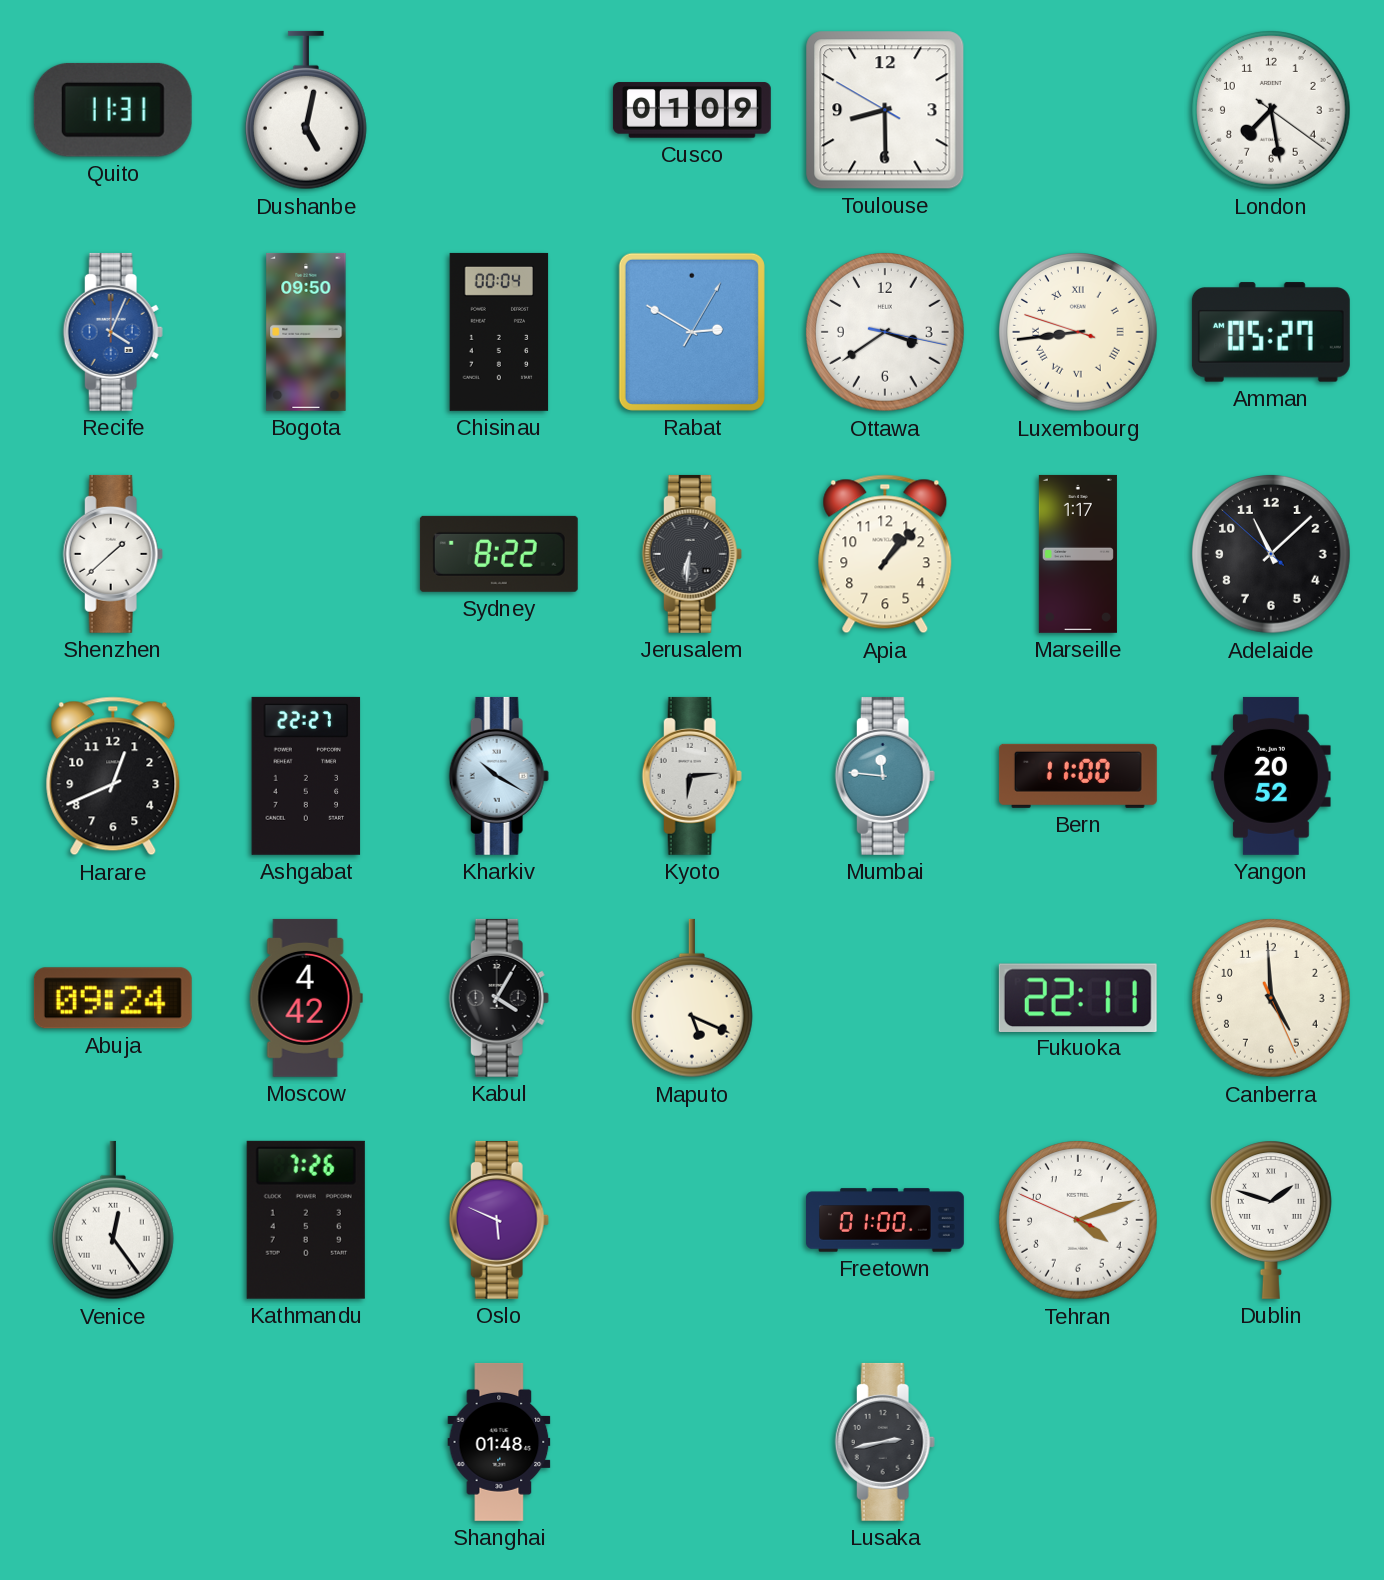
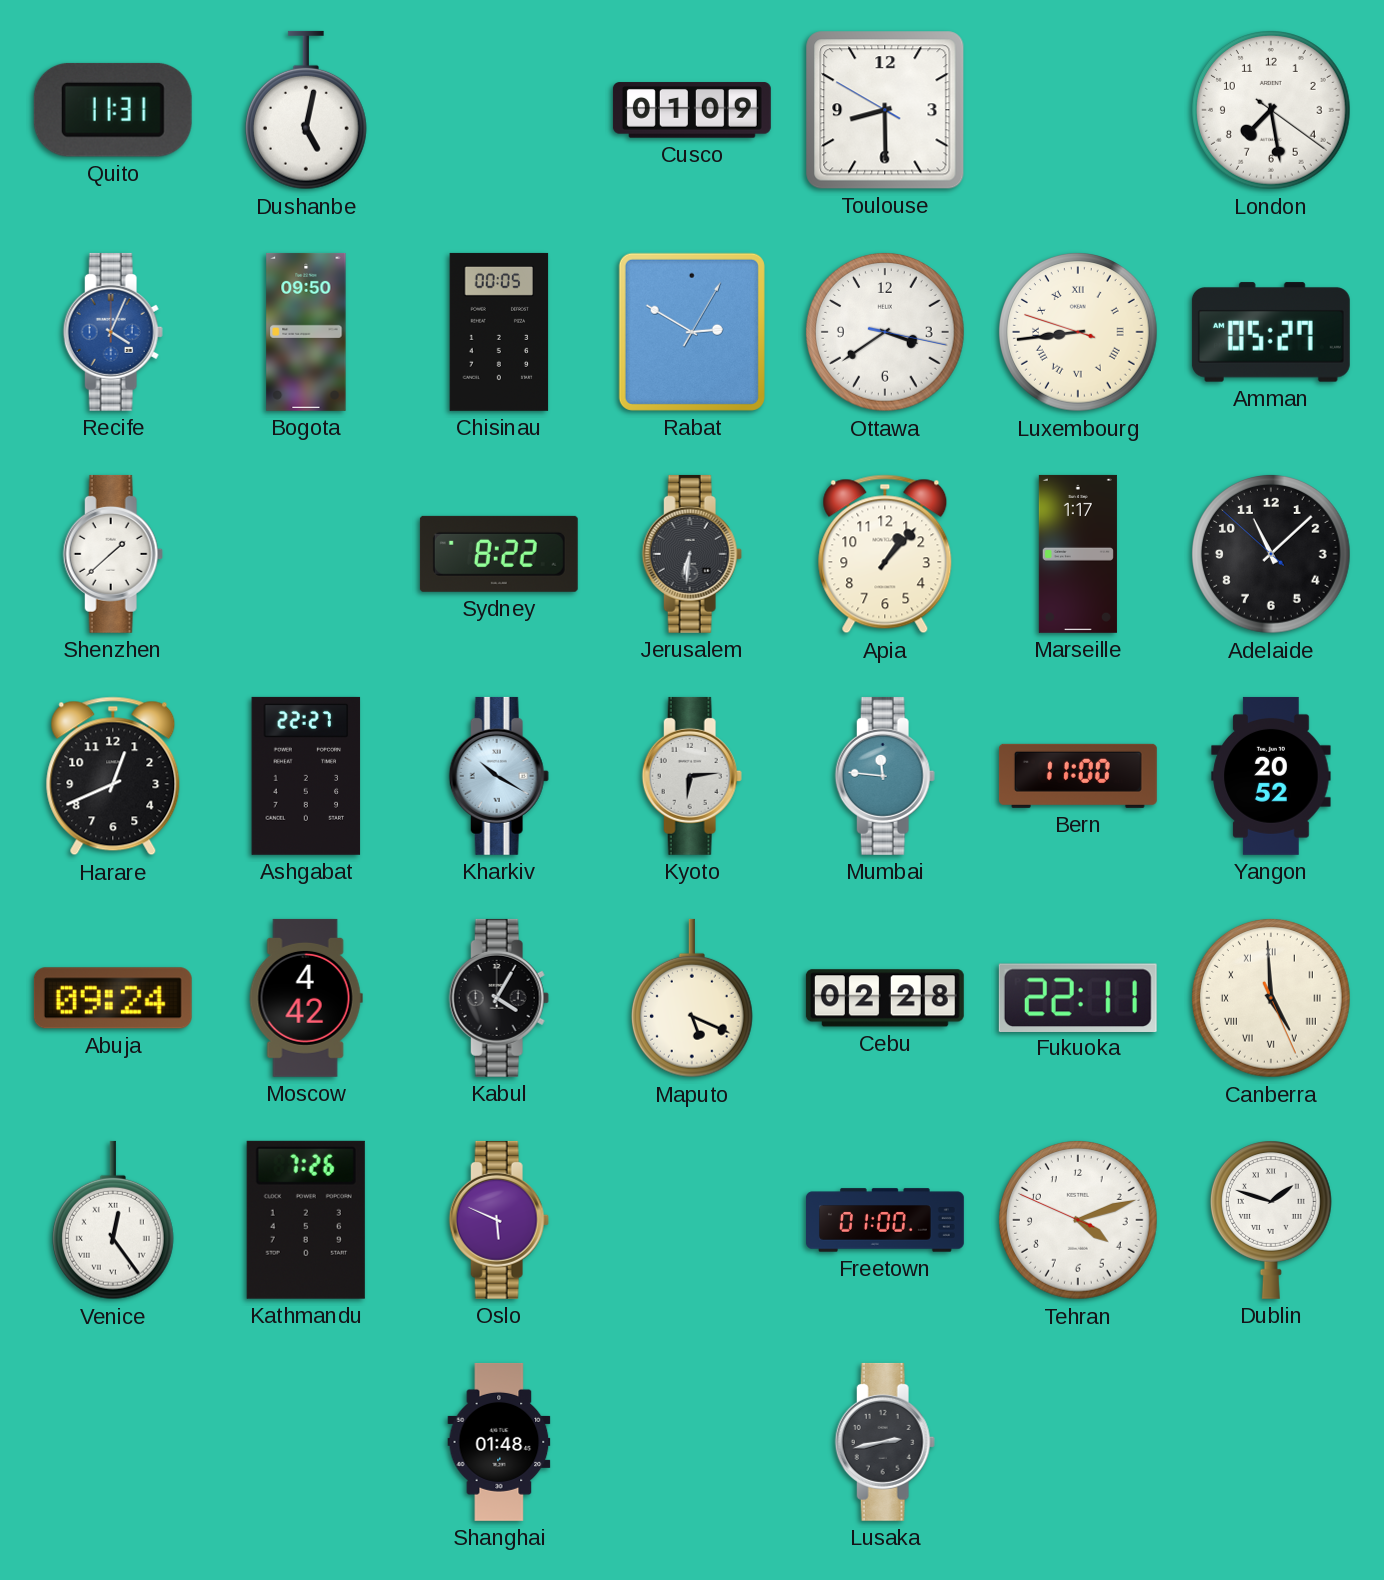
Chisinau: 00:04 -> 00:05
Cebu: none -> 02:28
Canberra numerals: Arabic -> Roman
